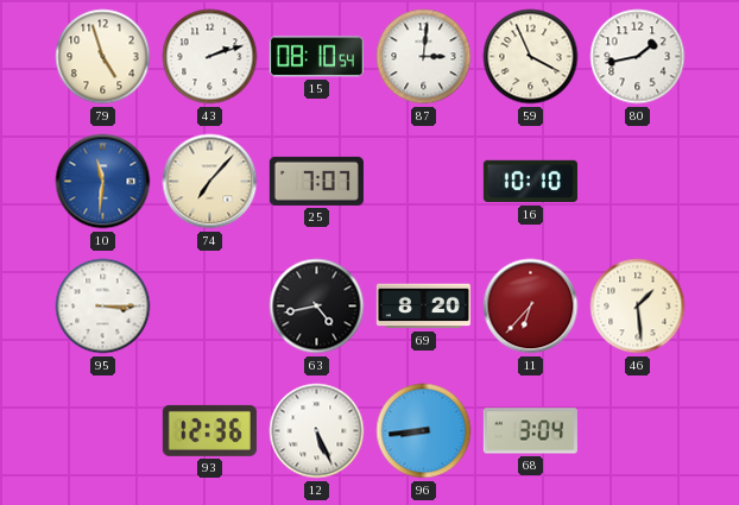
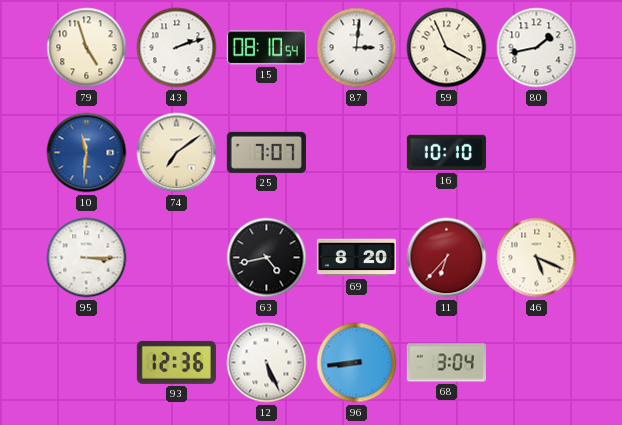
74: 7:07 -> 7:09
46: 1:29 -> 5:19
